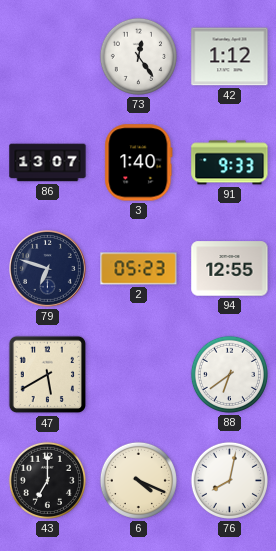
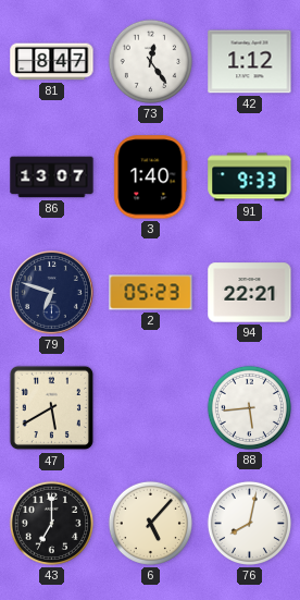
81: none -> 8:47
94: 12:55 -> 22:21
88: 6:39 -> 5:44
6: 4:19 -> 5:07
